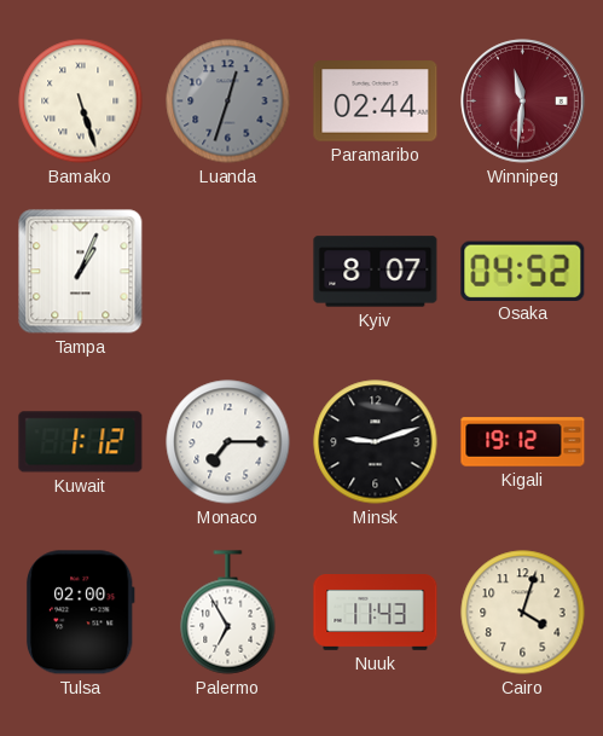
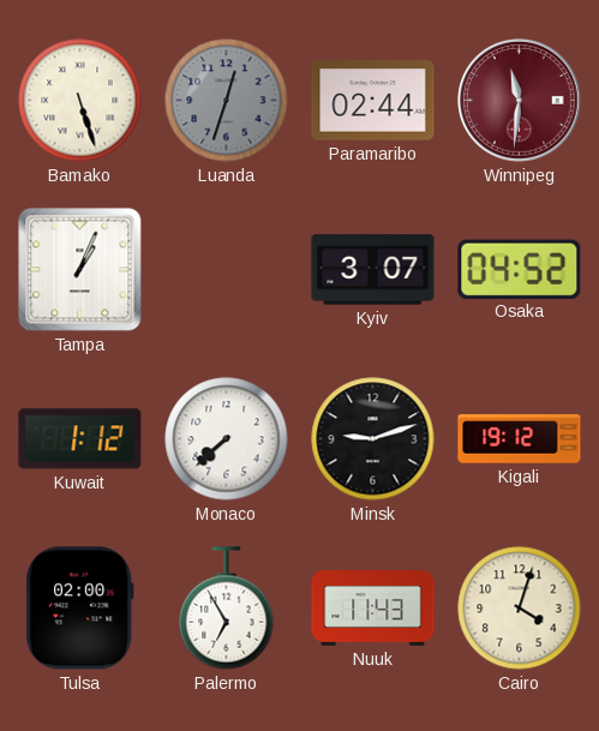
Kyiv: 8:07 -> 3:07
Monaco: 7:15 -> 7:38
